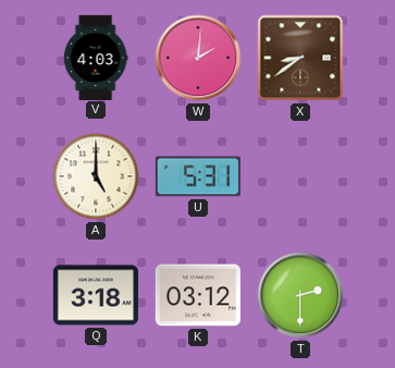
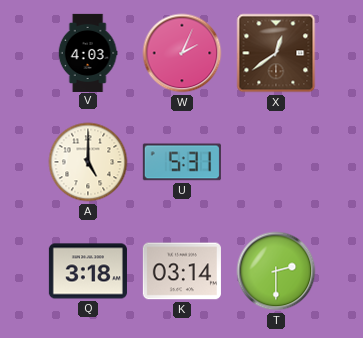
W: 2:01 -> 2:04
X: 8:39 -> 12:39
K: 03:12 -> 03:14
